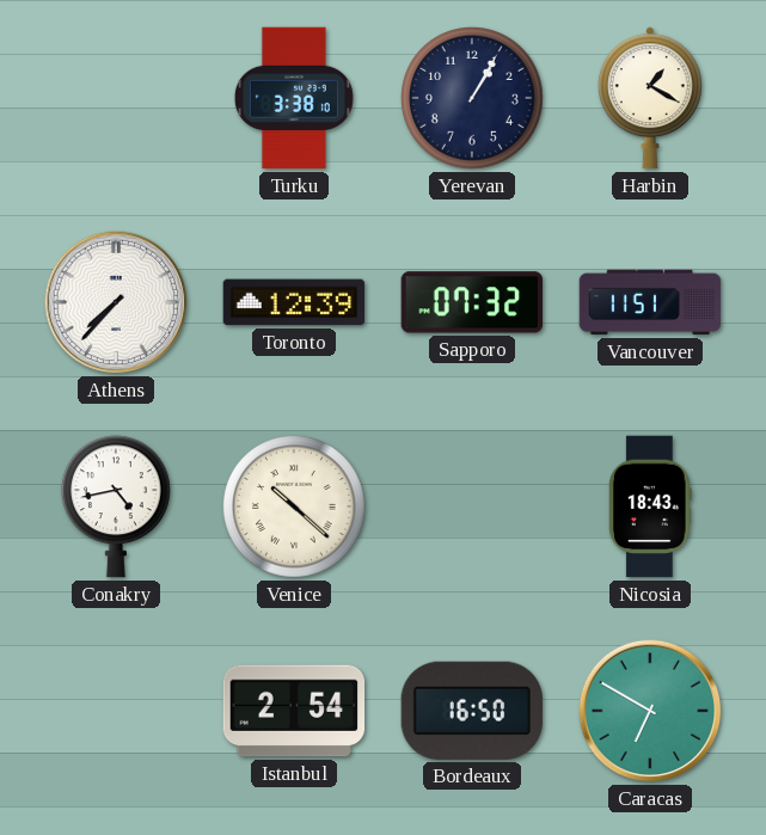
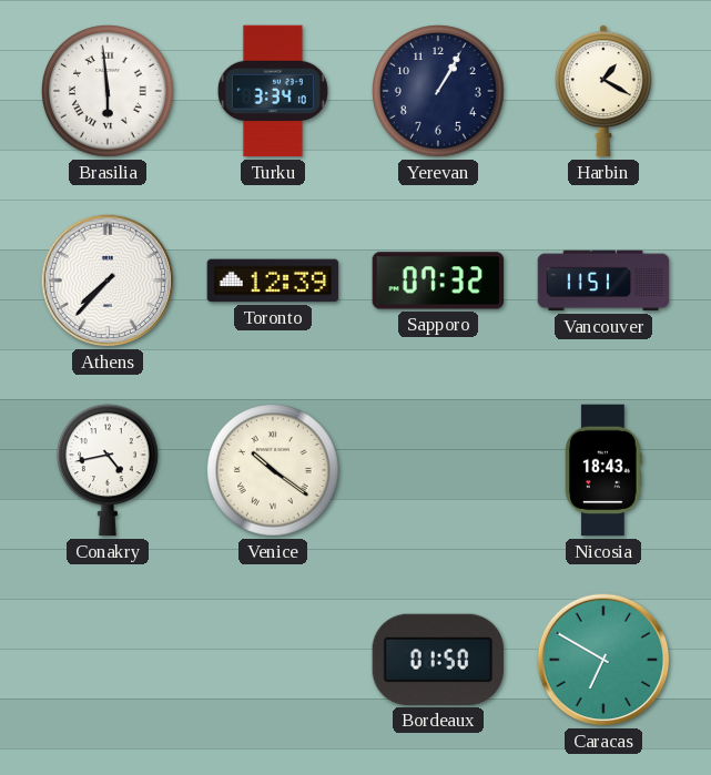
Brasilia: none -> 5:59
Turku: 3:38 -> 3:34
Venice: 10:22 -> 10:21
Istanbul: 2:54 -> none
Bordeaux: 16:50 -> 01:50
